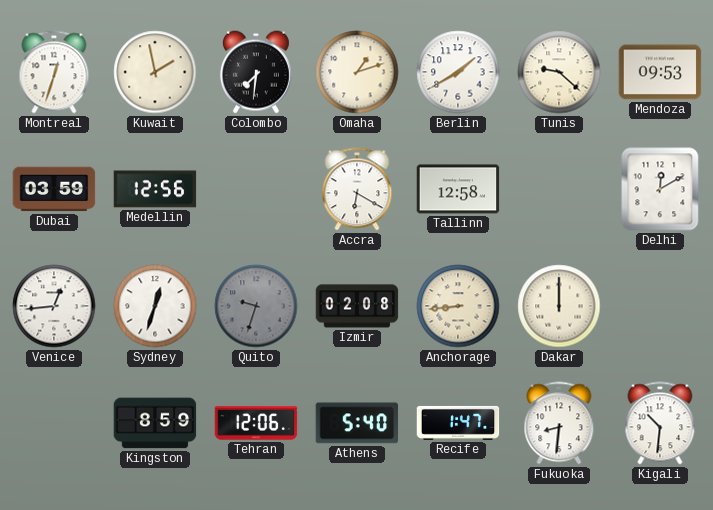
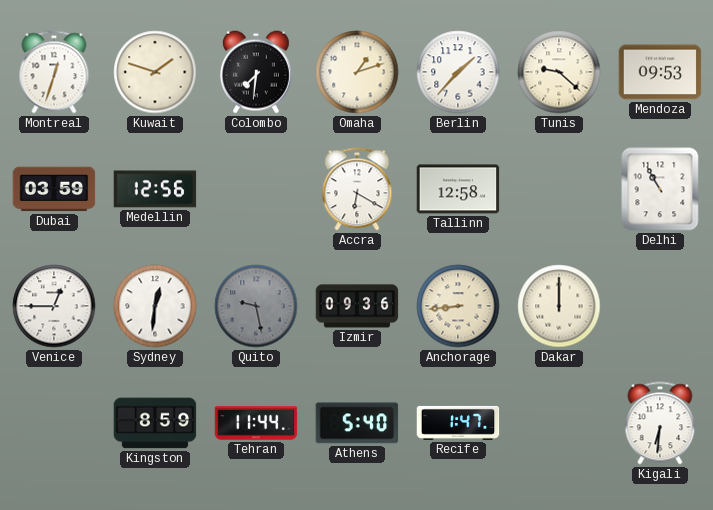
Kuwait: 1:58 -> 1:48
Berlin: 1:40 -> 1:37
Delhi: 12:10 -> 10:55
Venice: 12:44 -> 12:45
Sydney: 12:33 -> 12:31
Quito: 9:33 -> 9:28
Izmir: 02:08 -> 09:36
Tehran: 12:06 -> 11:44
Fukuoka: 8:31 -> none
Kigali: 10:31 -> 6:31
